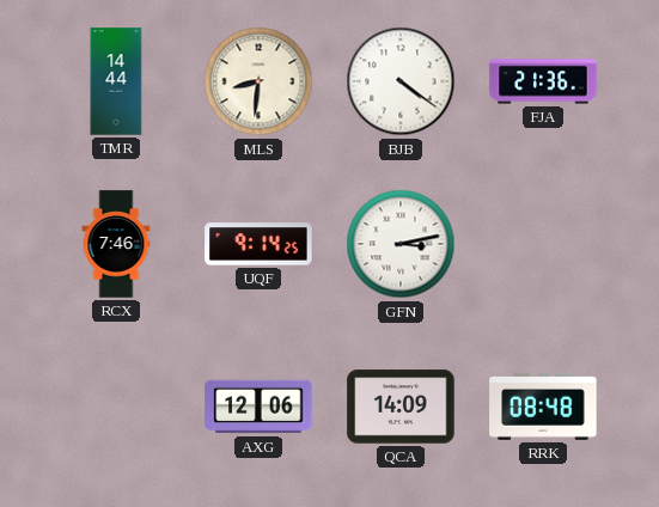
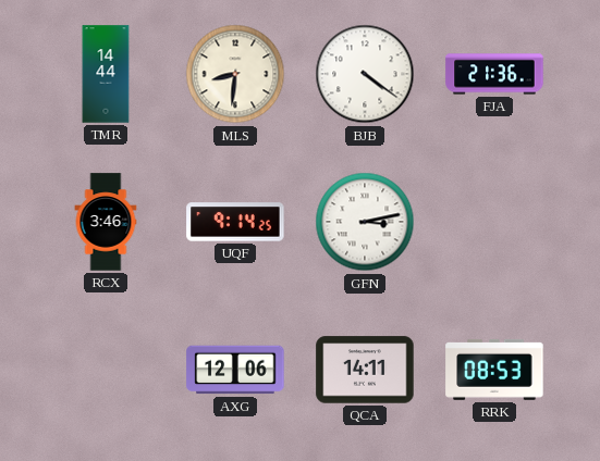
RCX: 7:46 -> 3:46
QCA: 14:09 -> 14:11
RRK: 08:48 -> 08:53
